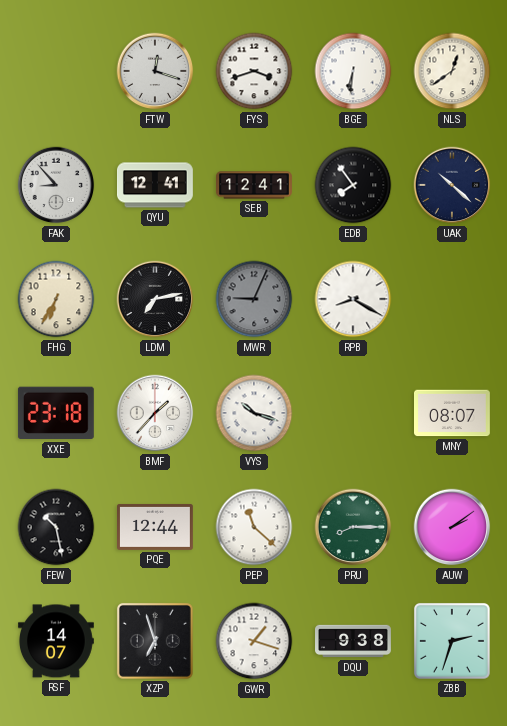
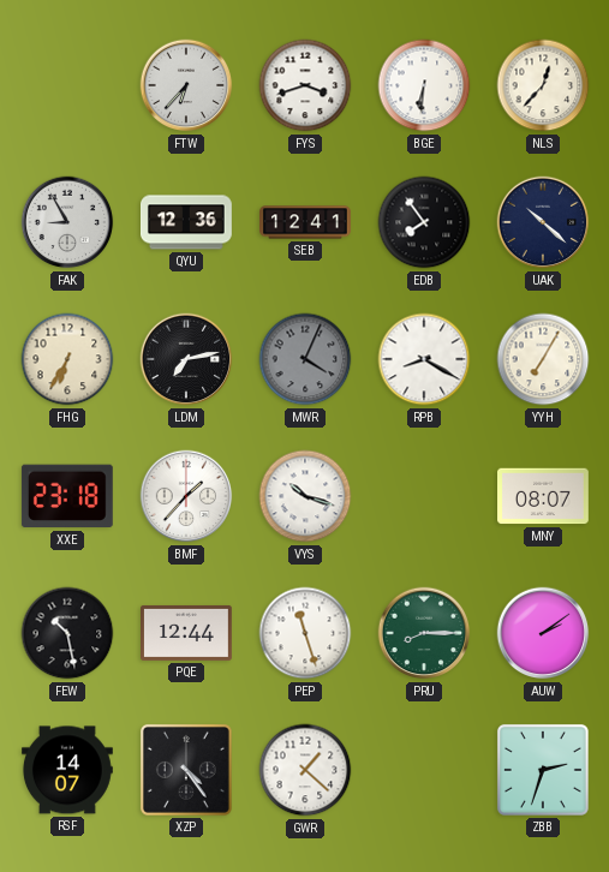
FTW: 12:18 -> 6:37
NLS: 12:39 -> 12:37
FAK: 8:53 -> 8:55
QYU: 12:41 -> 12:36
MWR: 9:04 -> 4:04
YYH: none -> 7:05
PEP: 11:22 -> 11:27
XZP: 6:57 -> 4:24
GWR: 1:18 -> 1:22
DQU: 9:38 -> none
